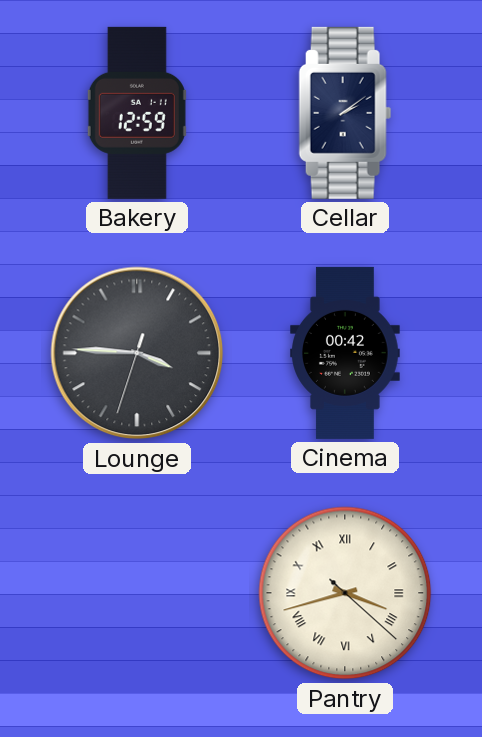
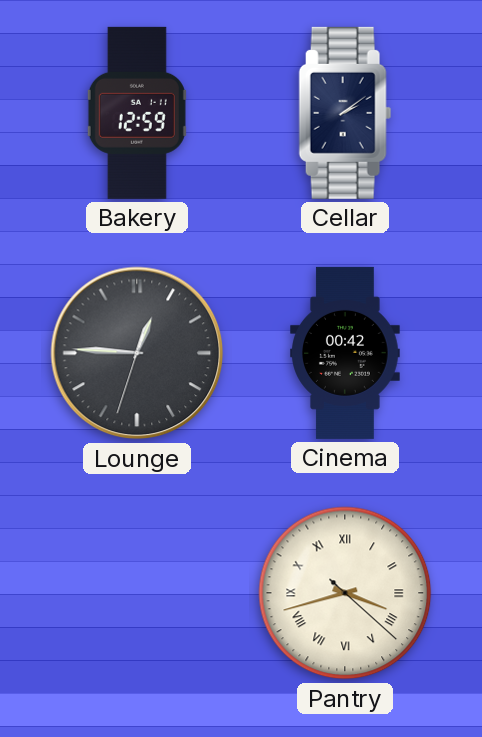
Lounge: 3:45 -> 12:45
